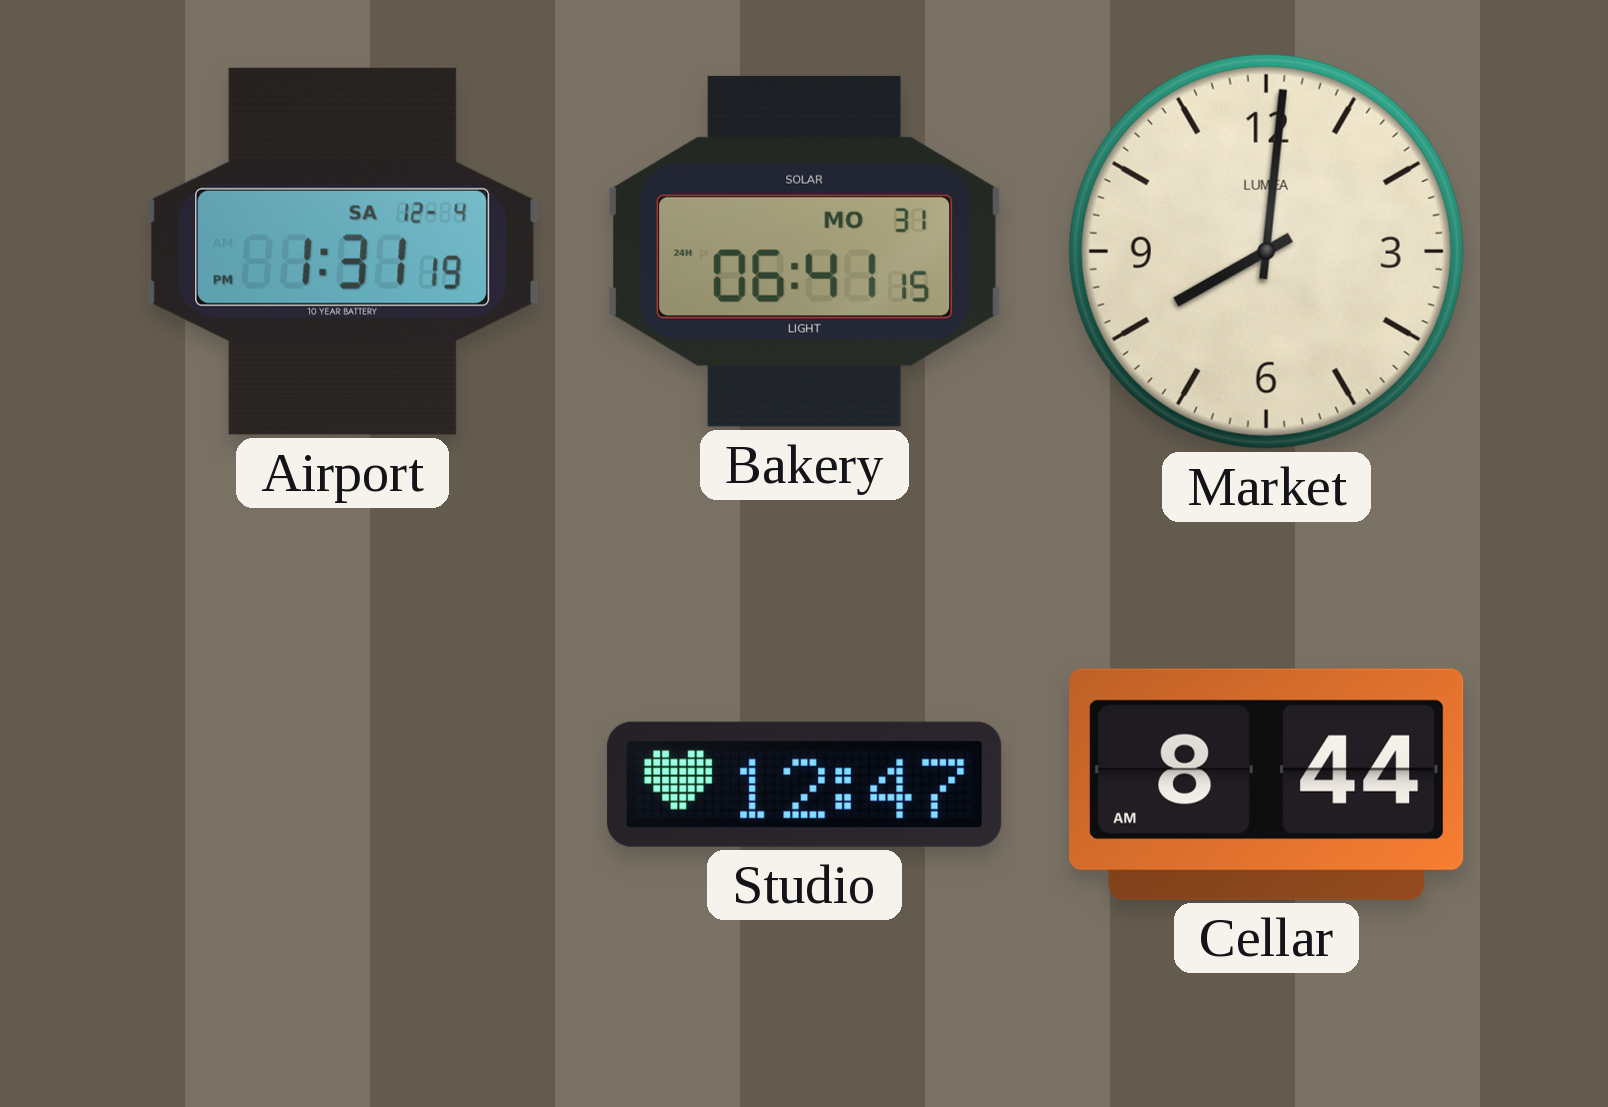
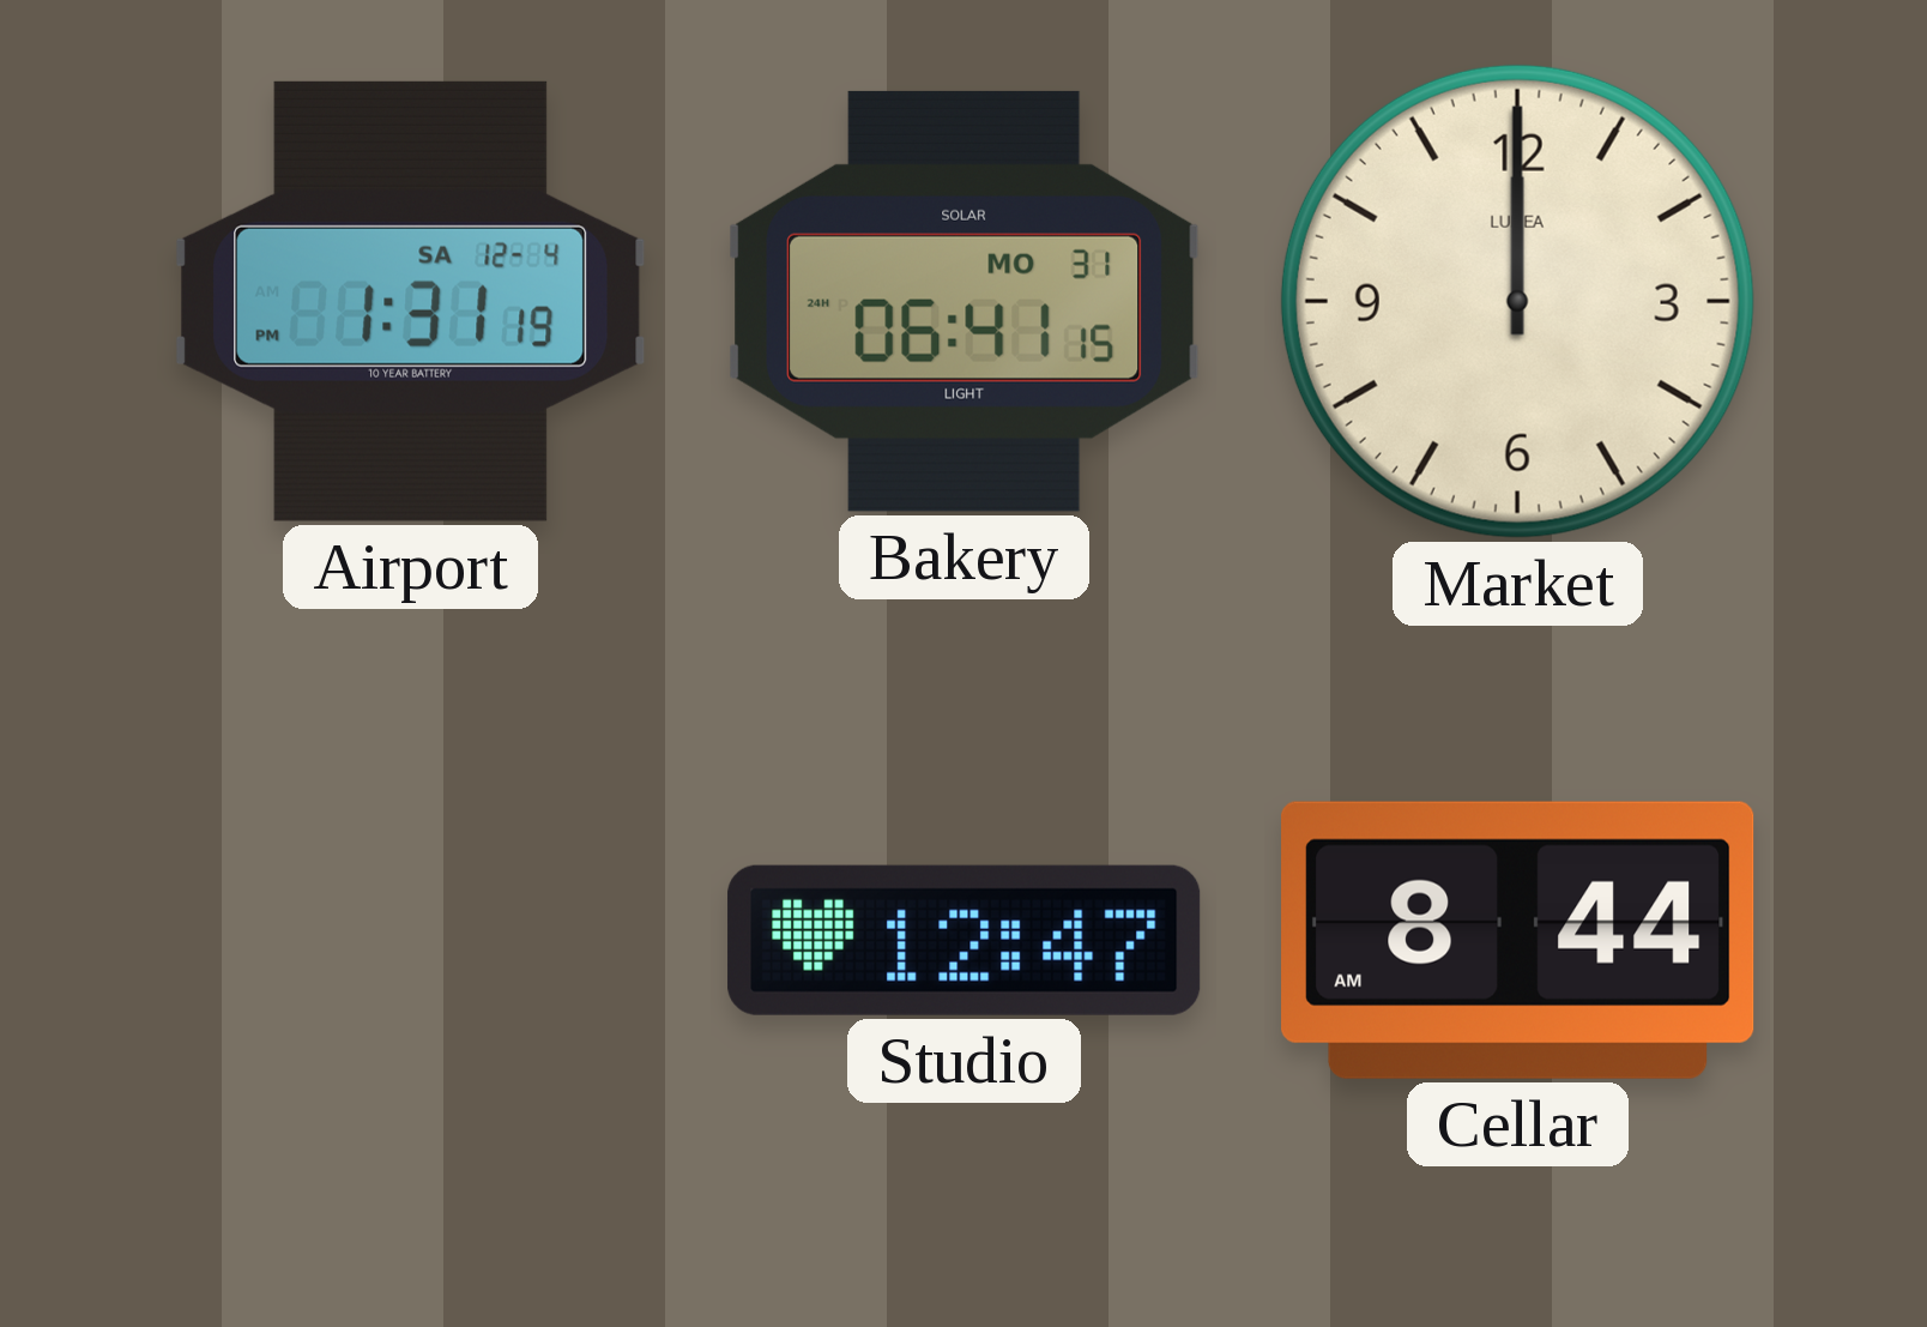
Market: 8:01 -> 12:00
